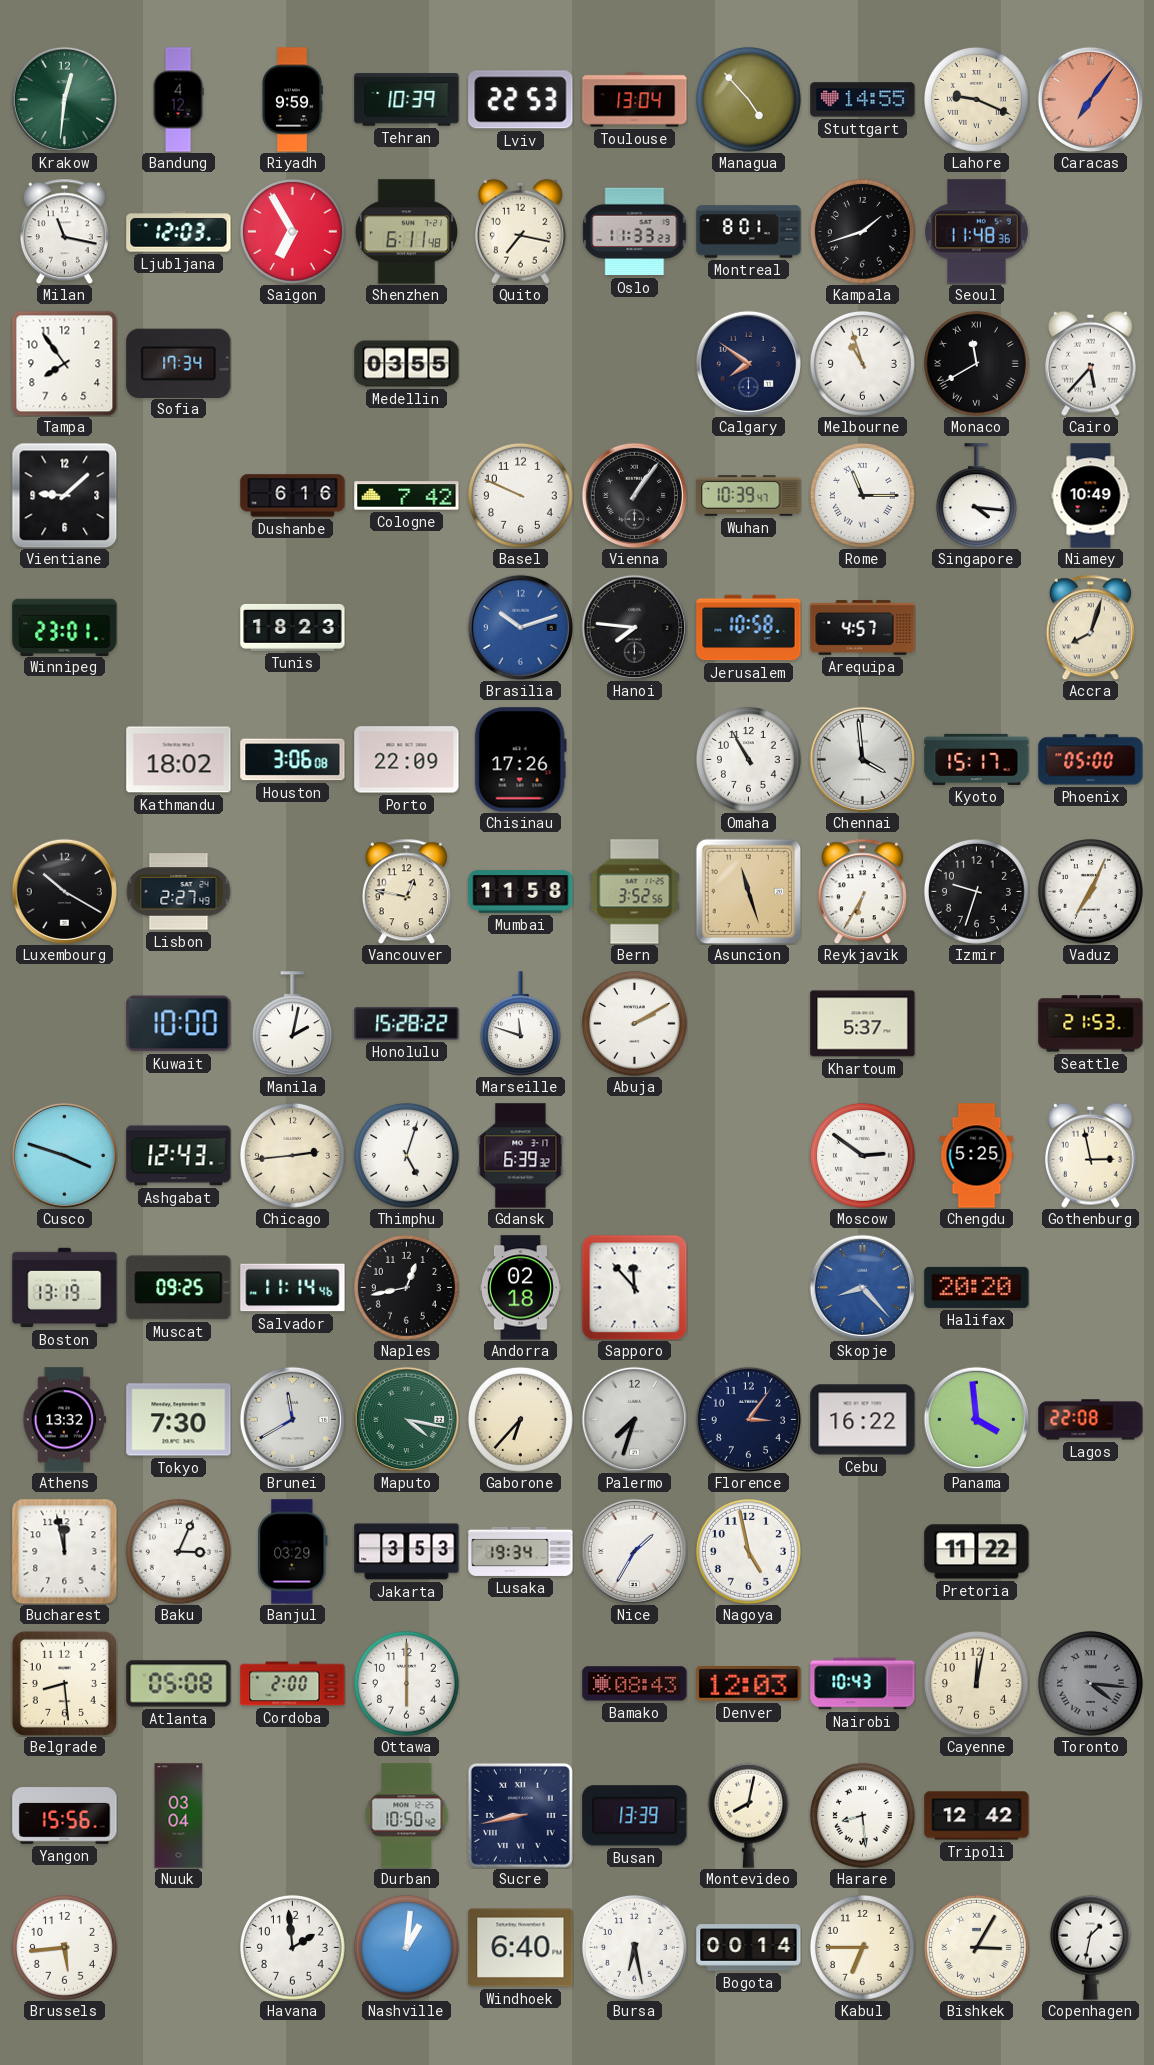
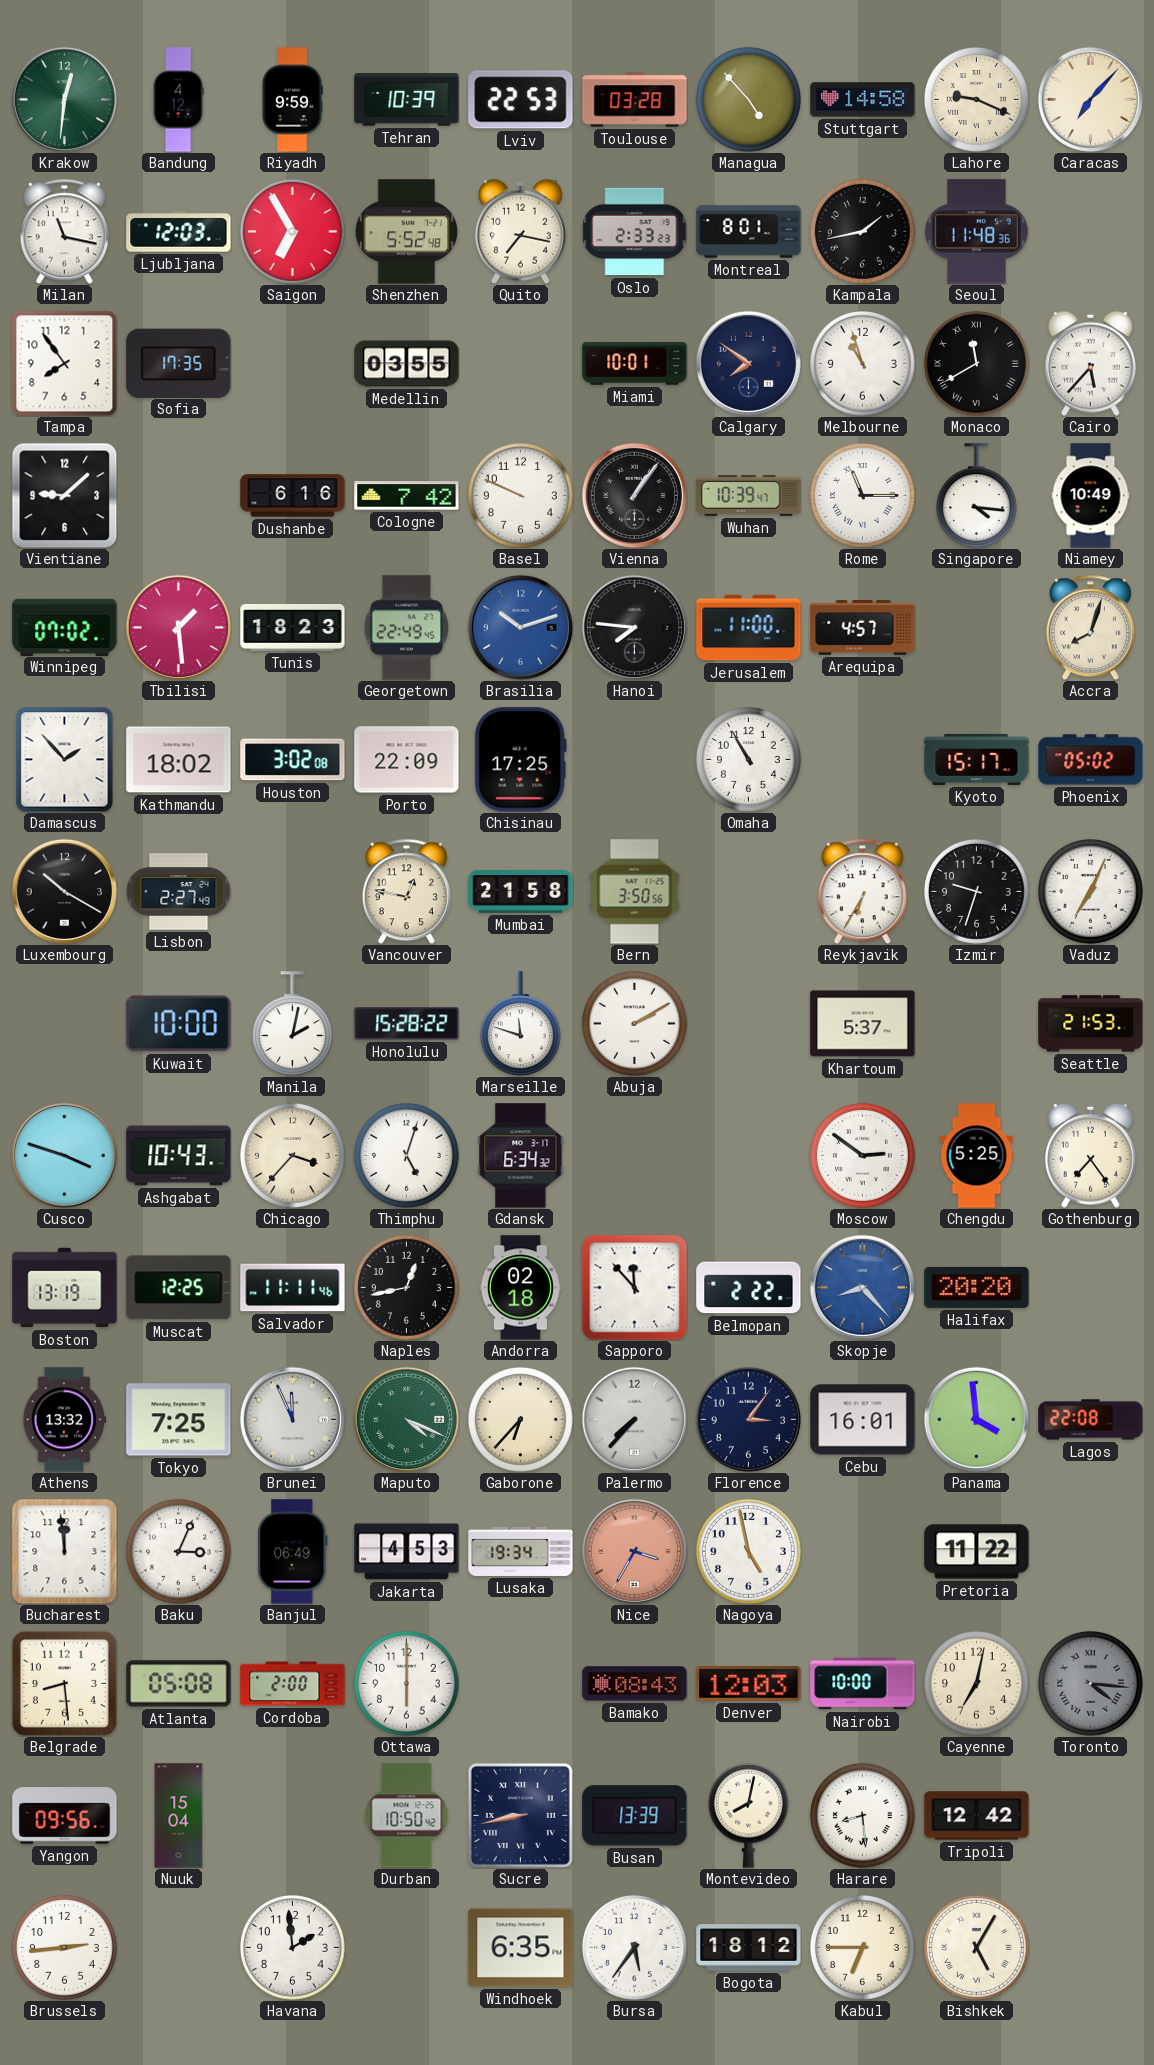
Toulouse: 13:04 -> 03:28
Stuttgart: 14:55 -> 14:58
Caracas: 7:06 -> 7:07
Caracas dial: salmon -> cream
Shenzhen: 6:11 -> 5:52
Oslo: 11:33 -> 2:33
Kampala: 1:42 -> 1:43
Sofia: 17:34 -> 17:35
Miami: none -> 10:01
Winnipeg: 23:01 -> 07:02
Tbilisi: none -> 1:29
Georgetown: none -> 22:49
Jerusalem: 10:58 -> 11:00
Damascus: none -> 1:53
Houston: 3:06 -> 3:02
Chisinau: 17:26 -> 17:25
Chennai: 3:59 -> none
Phoenix: 05:00 -> 05:02
Mumbai: 11:58 -> 21:58
Bern: 3:52 -> 3:50
Asuncion: 11:27 -> none
Ashgabat: 12:43 -> 10:43
Chicago: 2:44 -> 3:37
Gdansk: 6:39 -> 6:34
Gothenburg: 2:58 -> 7:24
Muscat: 09:25 -> 12:25
Salvador: 11:14 -> 11:11
Belmopan: none -> 2:22
Tokyo: 7:30 -> 7:25
Brunei: 11:40 -> 11:56
Maputo: 4:17 -> 4:19
Palermo: 7:33 -> 7:37
Cebu: 16:22 -> 16:01
Bucharest: 11:58 -> 11:59
Banjul: 03:29 -> 06:49
Jakarta: 3:53 -> 4:53
Nice: 1:35 -> 3:35
Nice dial: white -> salmon
Nairobi: 10:43 -> 10:00
Cayenne: 12:02 -> 7:02
Yangon: 15:56 -> 09:56
Nuuk: 03:04 -> 15:04
Brussels: 5:44 -> 2:44
Nashville: 1:01 -> none
Windhoek: 6:40 -> 6:35
Bursa: 6:28 -> 5:36
Bogota: 00:14 -> 18:12
Bishkek: 3:05 -> 5:05
Copenhagen: 1:32 -> none
